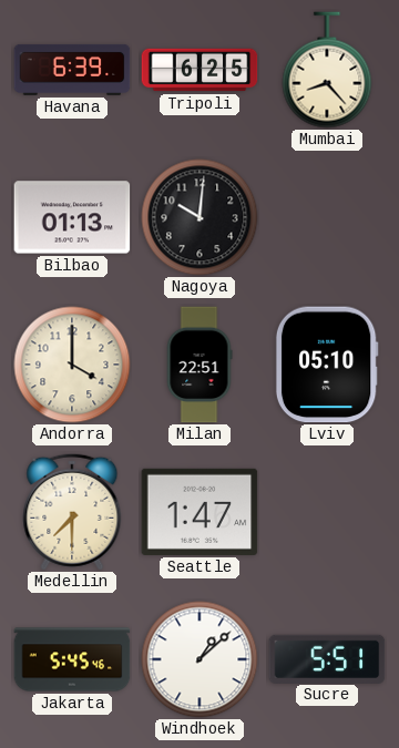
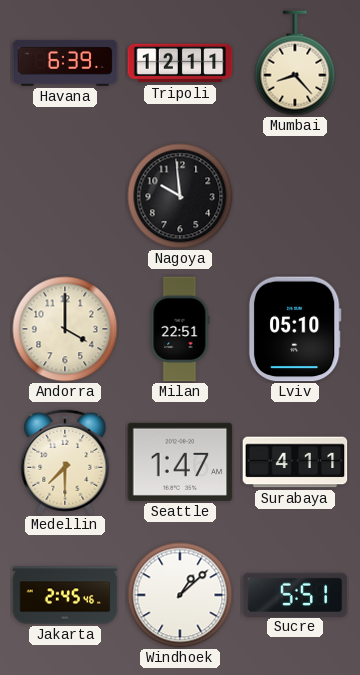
Tripoli: 6:25 -> 12:11
Bilbao: 01:13 -> none
Nagoya: 10:01 -> 9:59
Surabaya: none -> 4:11
Jakarta: 5:45 -> 2:45
